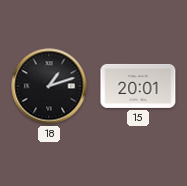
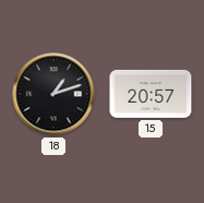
15: 20:01 -> 20:57
